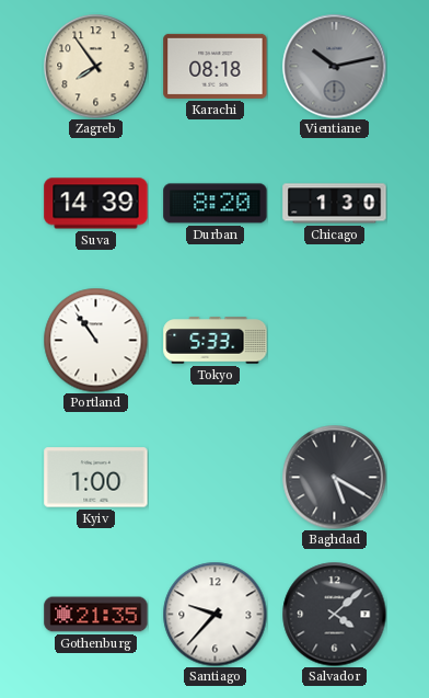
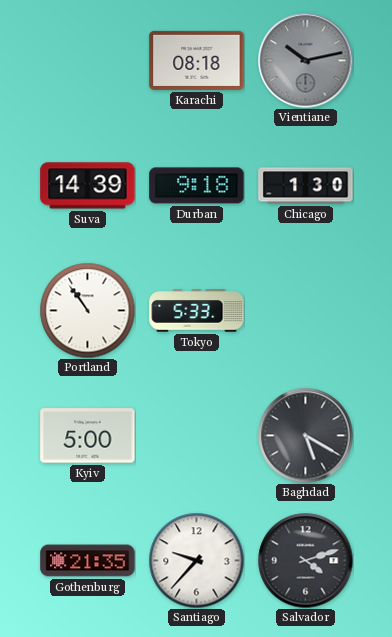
Zagreb: 7:54 -> none
Durban: 8:20 -> 9:18
Kyiv: 1:00 -> 5:00
Salvador: 4:08 -> 4:12
